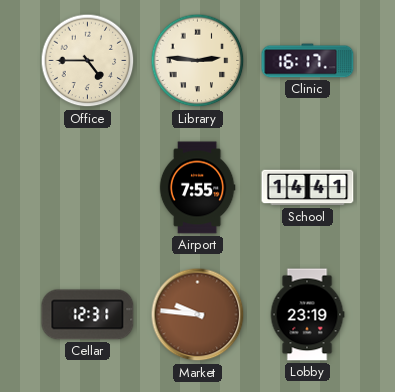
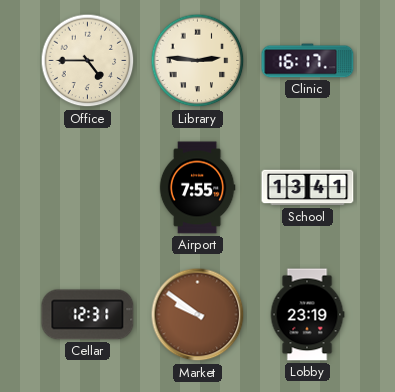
School: 14:41 -> 13:41
Market: 9:46 -> 9:51
